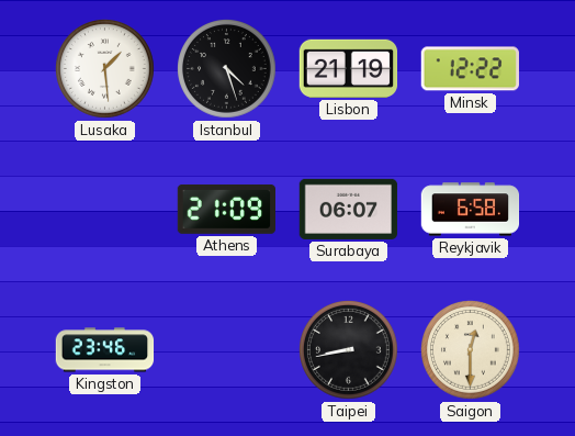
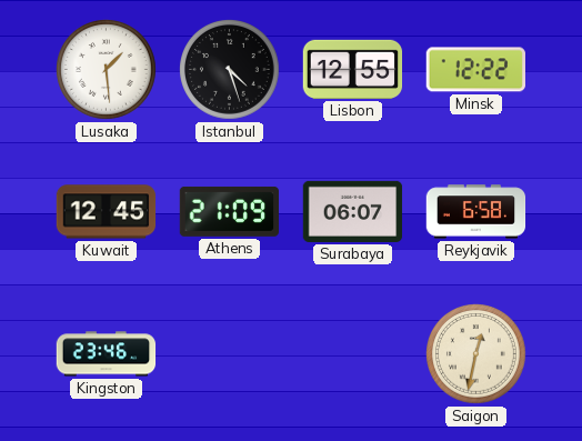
Lisbon: 21:19 -> 12:55
Kuwait: none -> 12:45
Taipei: 8:43 -> none
Saigon: 12:30 -> 12:32
